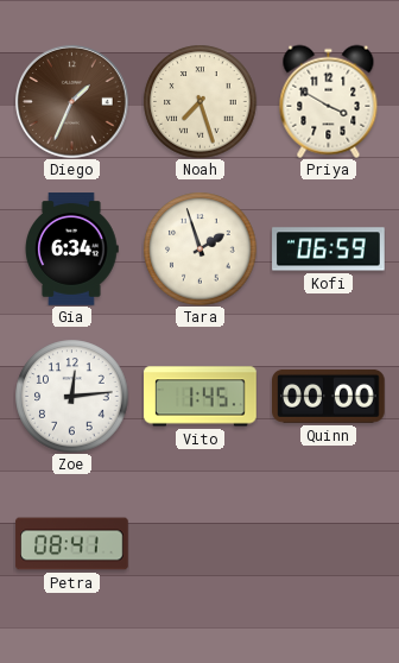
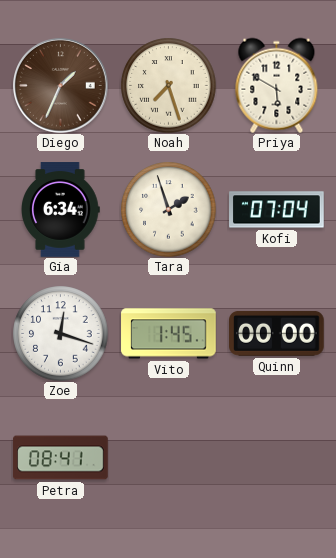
Priya: 3:50 -> 5:50
Kofi: 06:59 -> 07:04
Zoe: 12:14 -> 12:18
